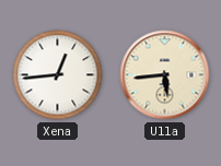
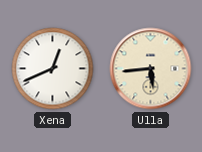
Xena: 12:44 -> 12:41
